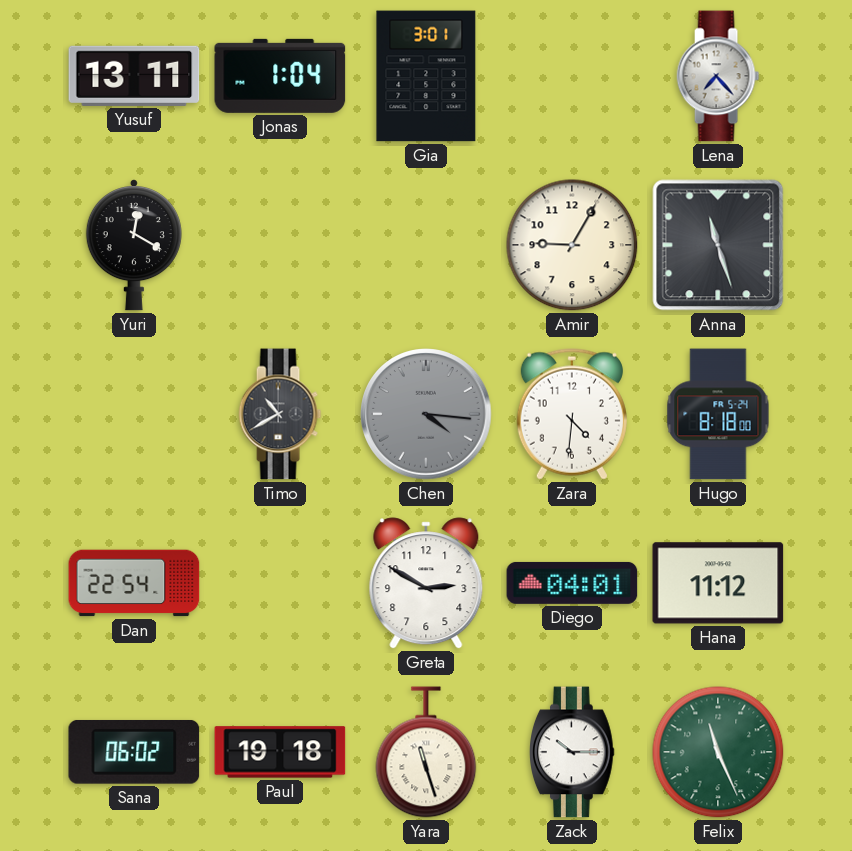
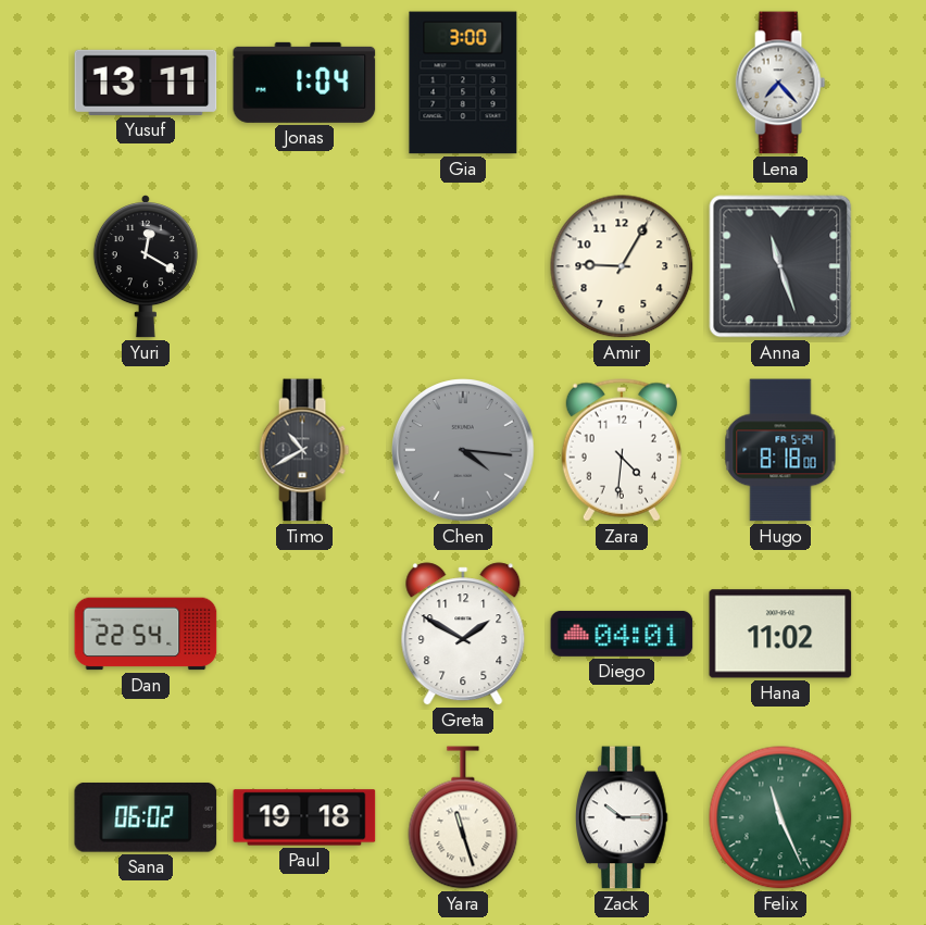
Gia: 3:01 -> 3:00
Greta: 2:50 -> 1:50
Hana: 11:12 -> 11:02
